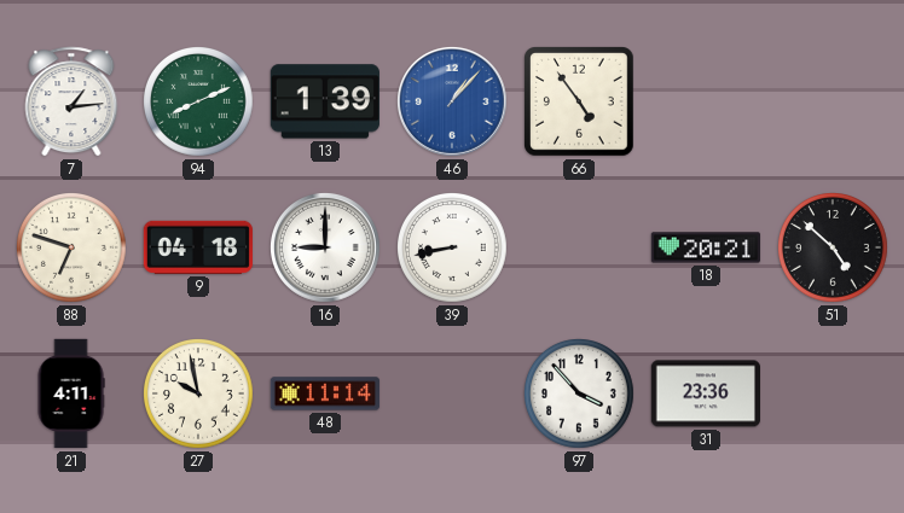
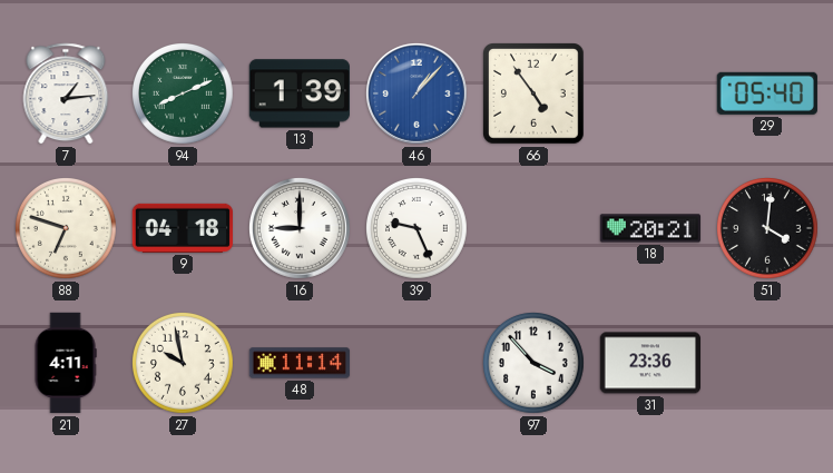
29: none -> 05:40
39: 8:43 -> 9:26
51: 4:52 -> 4:01
